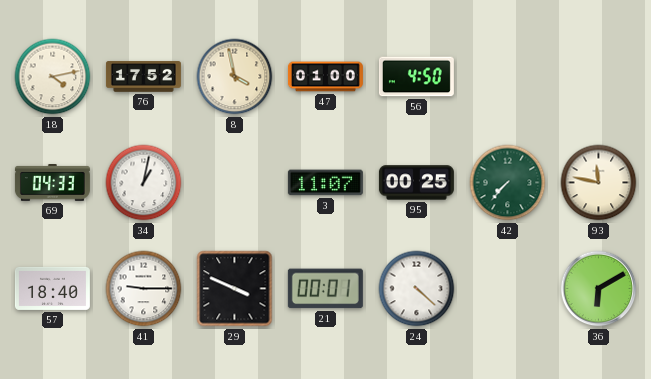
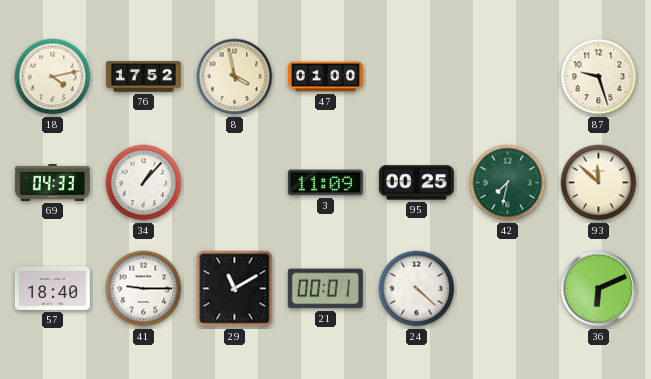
56: 4:50 -> none
87: none -> 9:27
34: 1:02 -> 1:07
3: 11:07 -> 11:09
42: 7:37 -> 7:32
93: 11:47 -> 11:52
29: 3:49 -> 11:10
36: 6:10 -> 6:11
